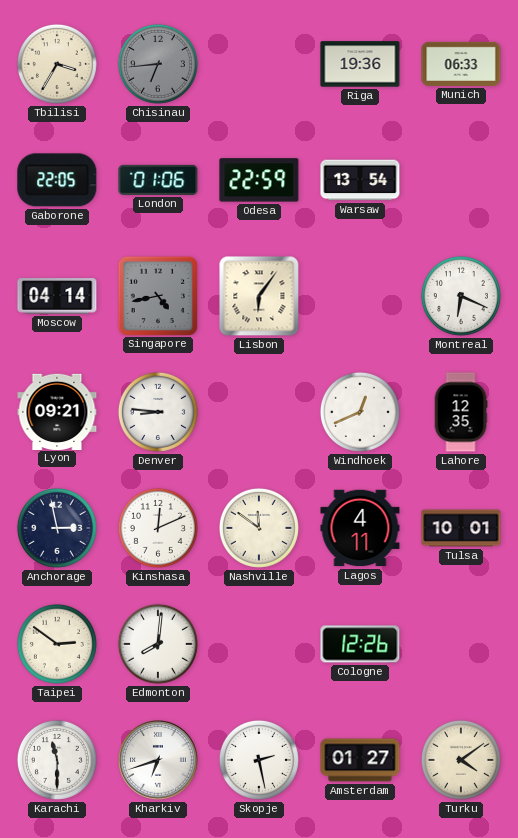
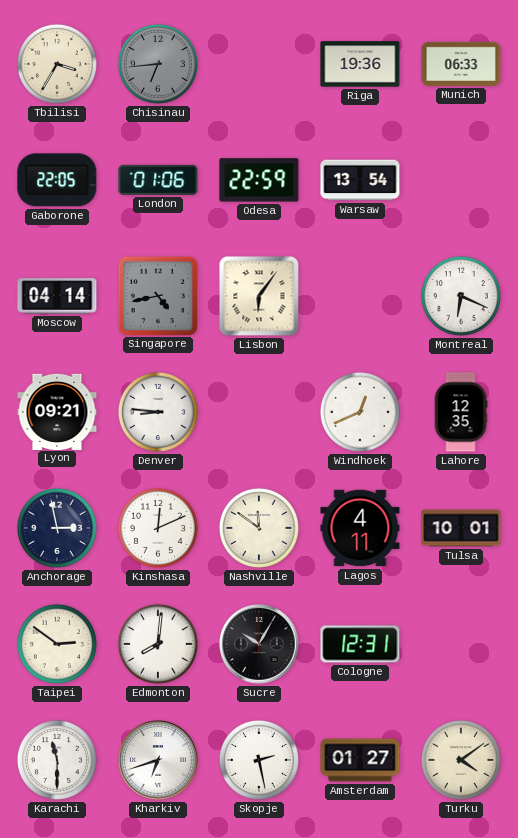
Sucre: none -> 10:05
Cologne: 12:26 -> 12:31
